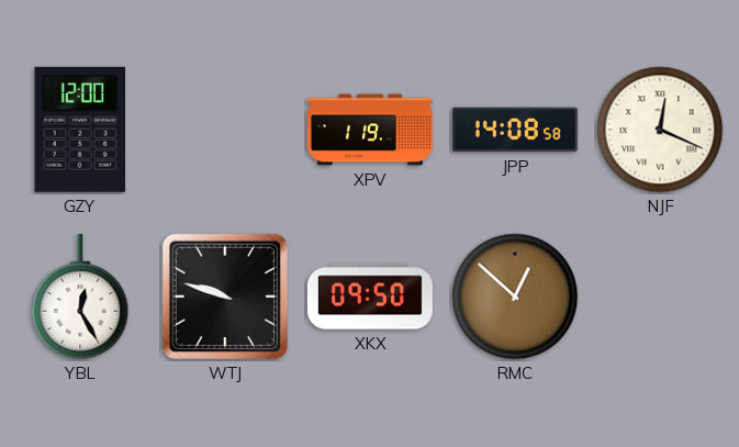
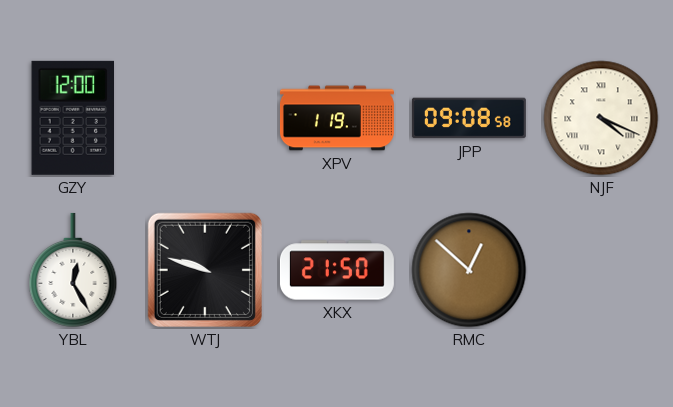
JPP: 14:08 -> 09:08
NJF: 12:19 -> 4:19
XKX: 09:50 -> 21:50
